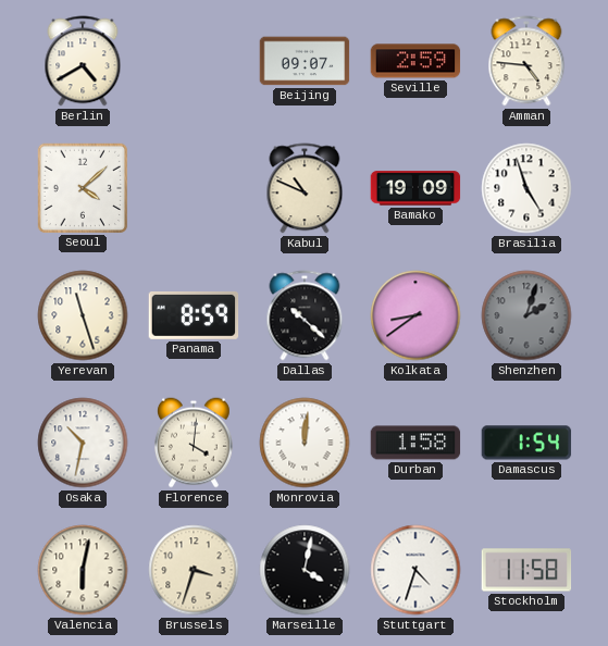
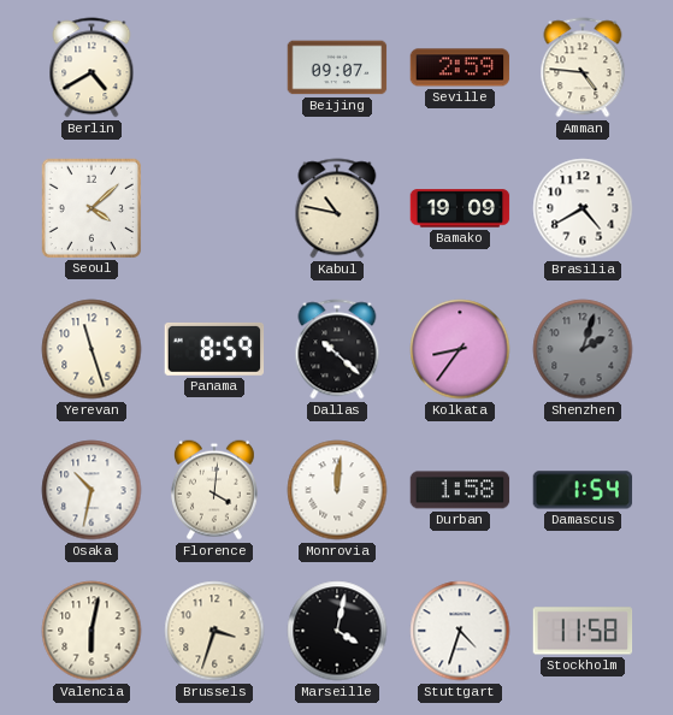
Kabul: 10:49 -> 10:47
Brasilia: 4:57 -> 4:40
Kolkata: 8:39 -> 8:36
